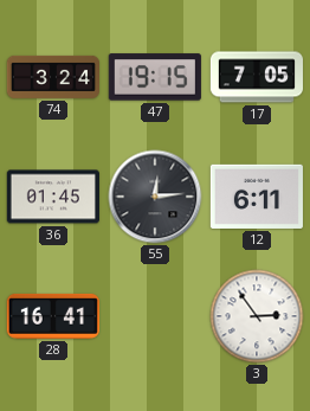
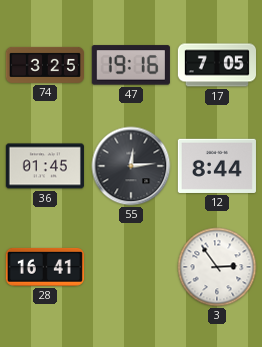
74: 3:24 -> 3:25
47: 19:15 -> 19:16
12: 6:11 -> 8:44
